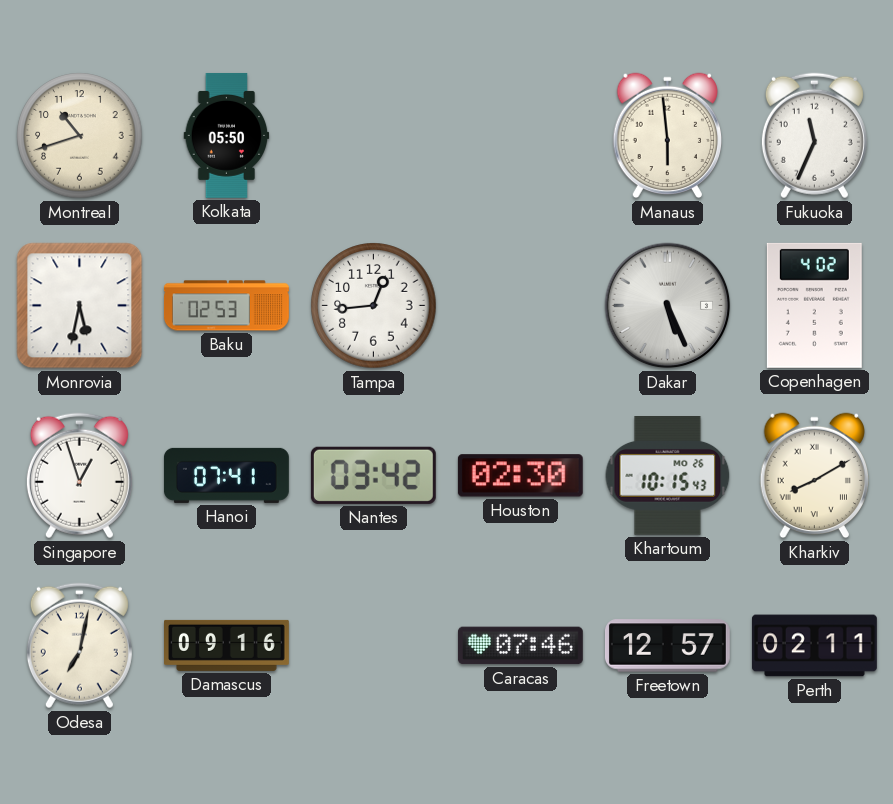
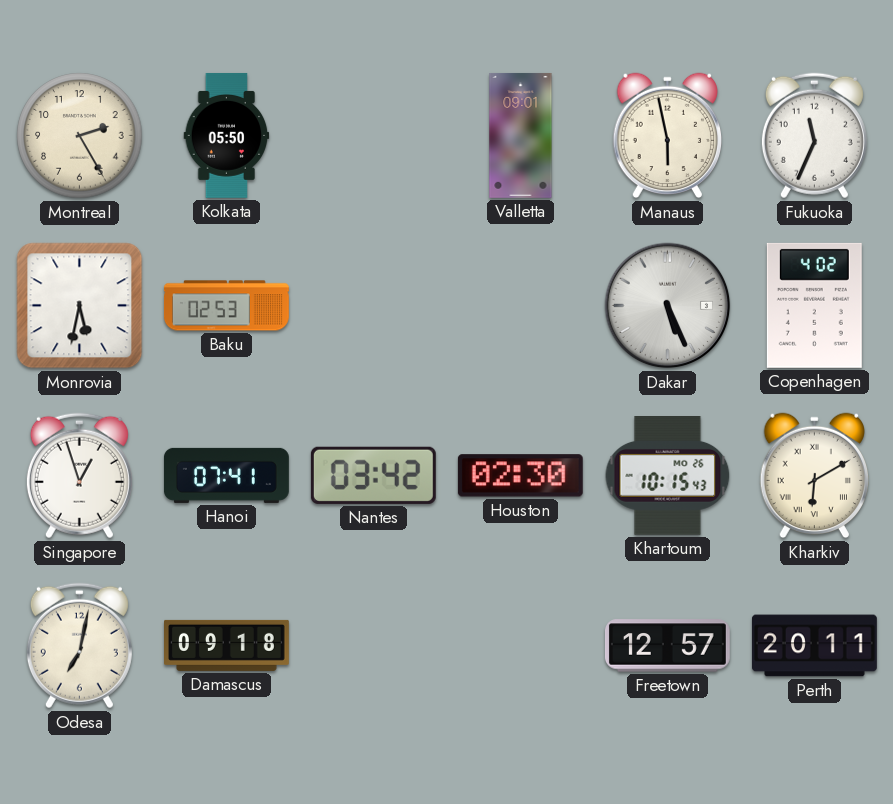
Montreal: 10:42 -> 2:25
Valletta: none -> 09:01
Manaus: 5:59 -> 5:58
Tampa: 12:44 -> none
Kharkiv: 8:10 -> 6:10
Damascus: 09:16 -> 09:18
Caracas: 07:46 -> none
Perth: 02:11 -> 20:11
